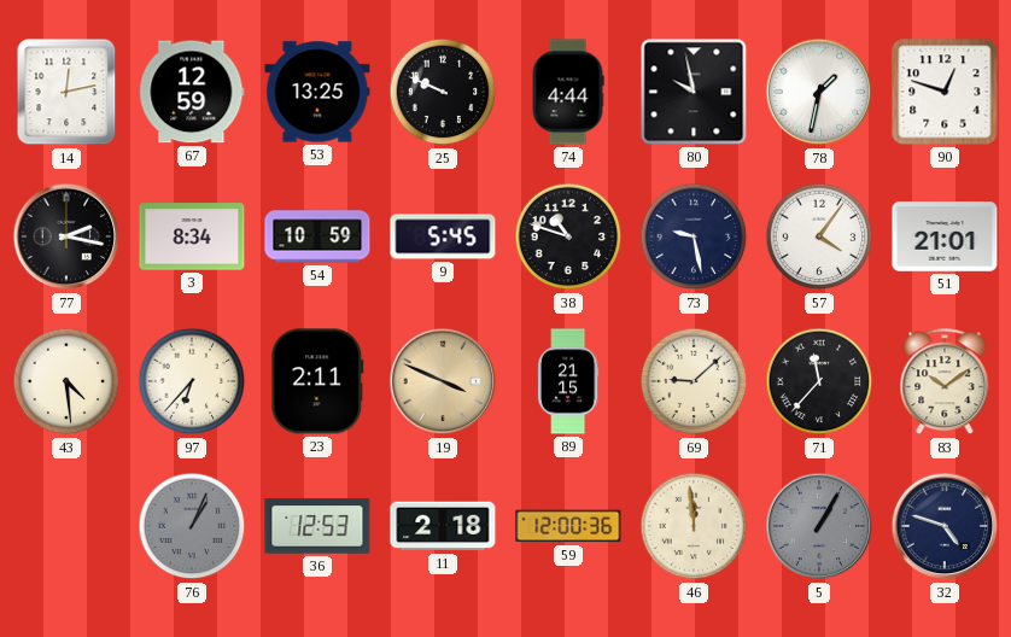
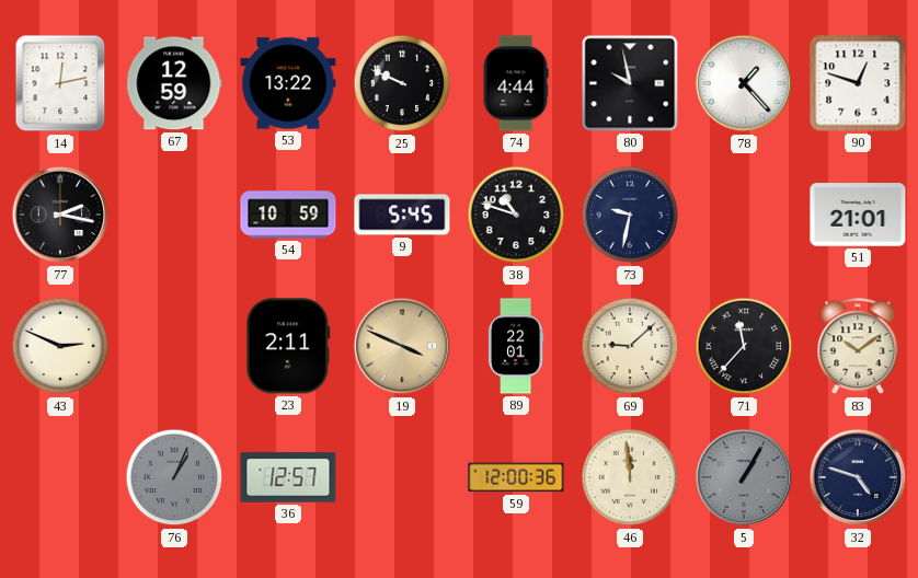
53: 13:25 -> 13:22
78: 1:32 -> 1:23
3: 8:34 -> none
73: 9:28 -> 9:32
57: 4:06 -> none
43: 4:29 -> 2:49
97: 6:37 -> none
89: 21:15 -> 22:01
36: 12:53 -> 12:57
11: 2:18 -> none
